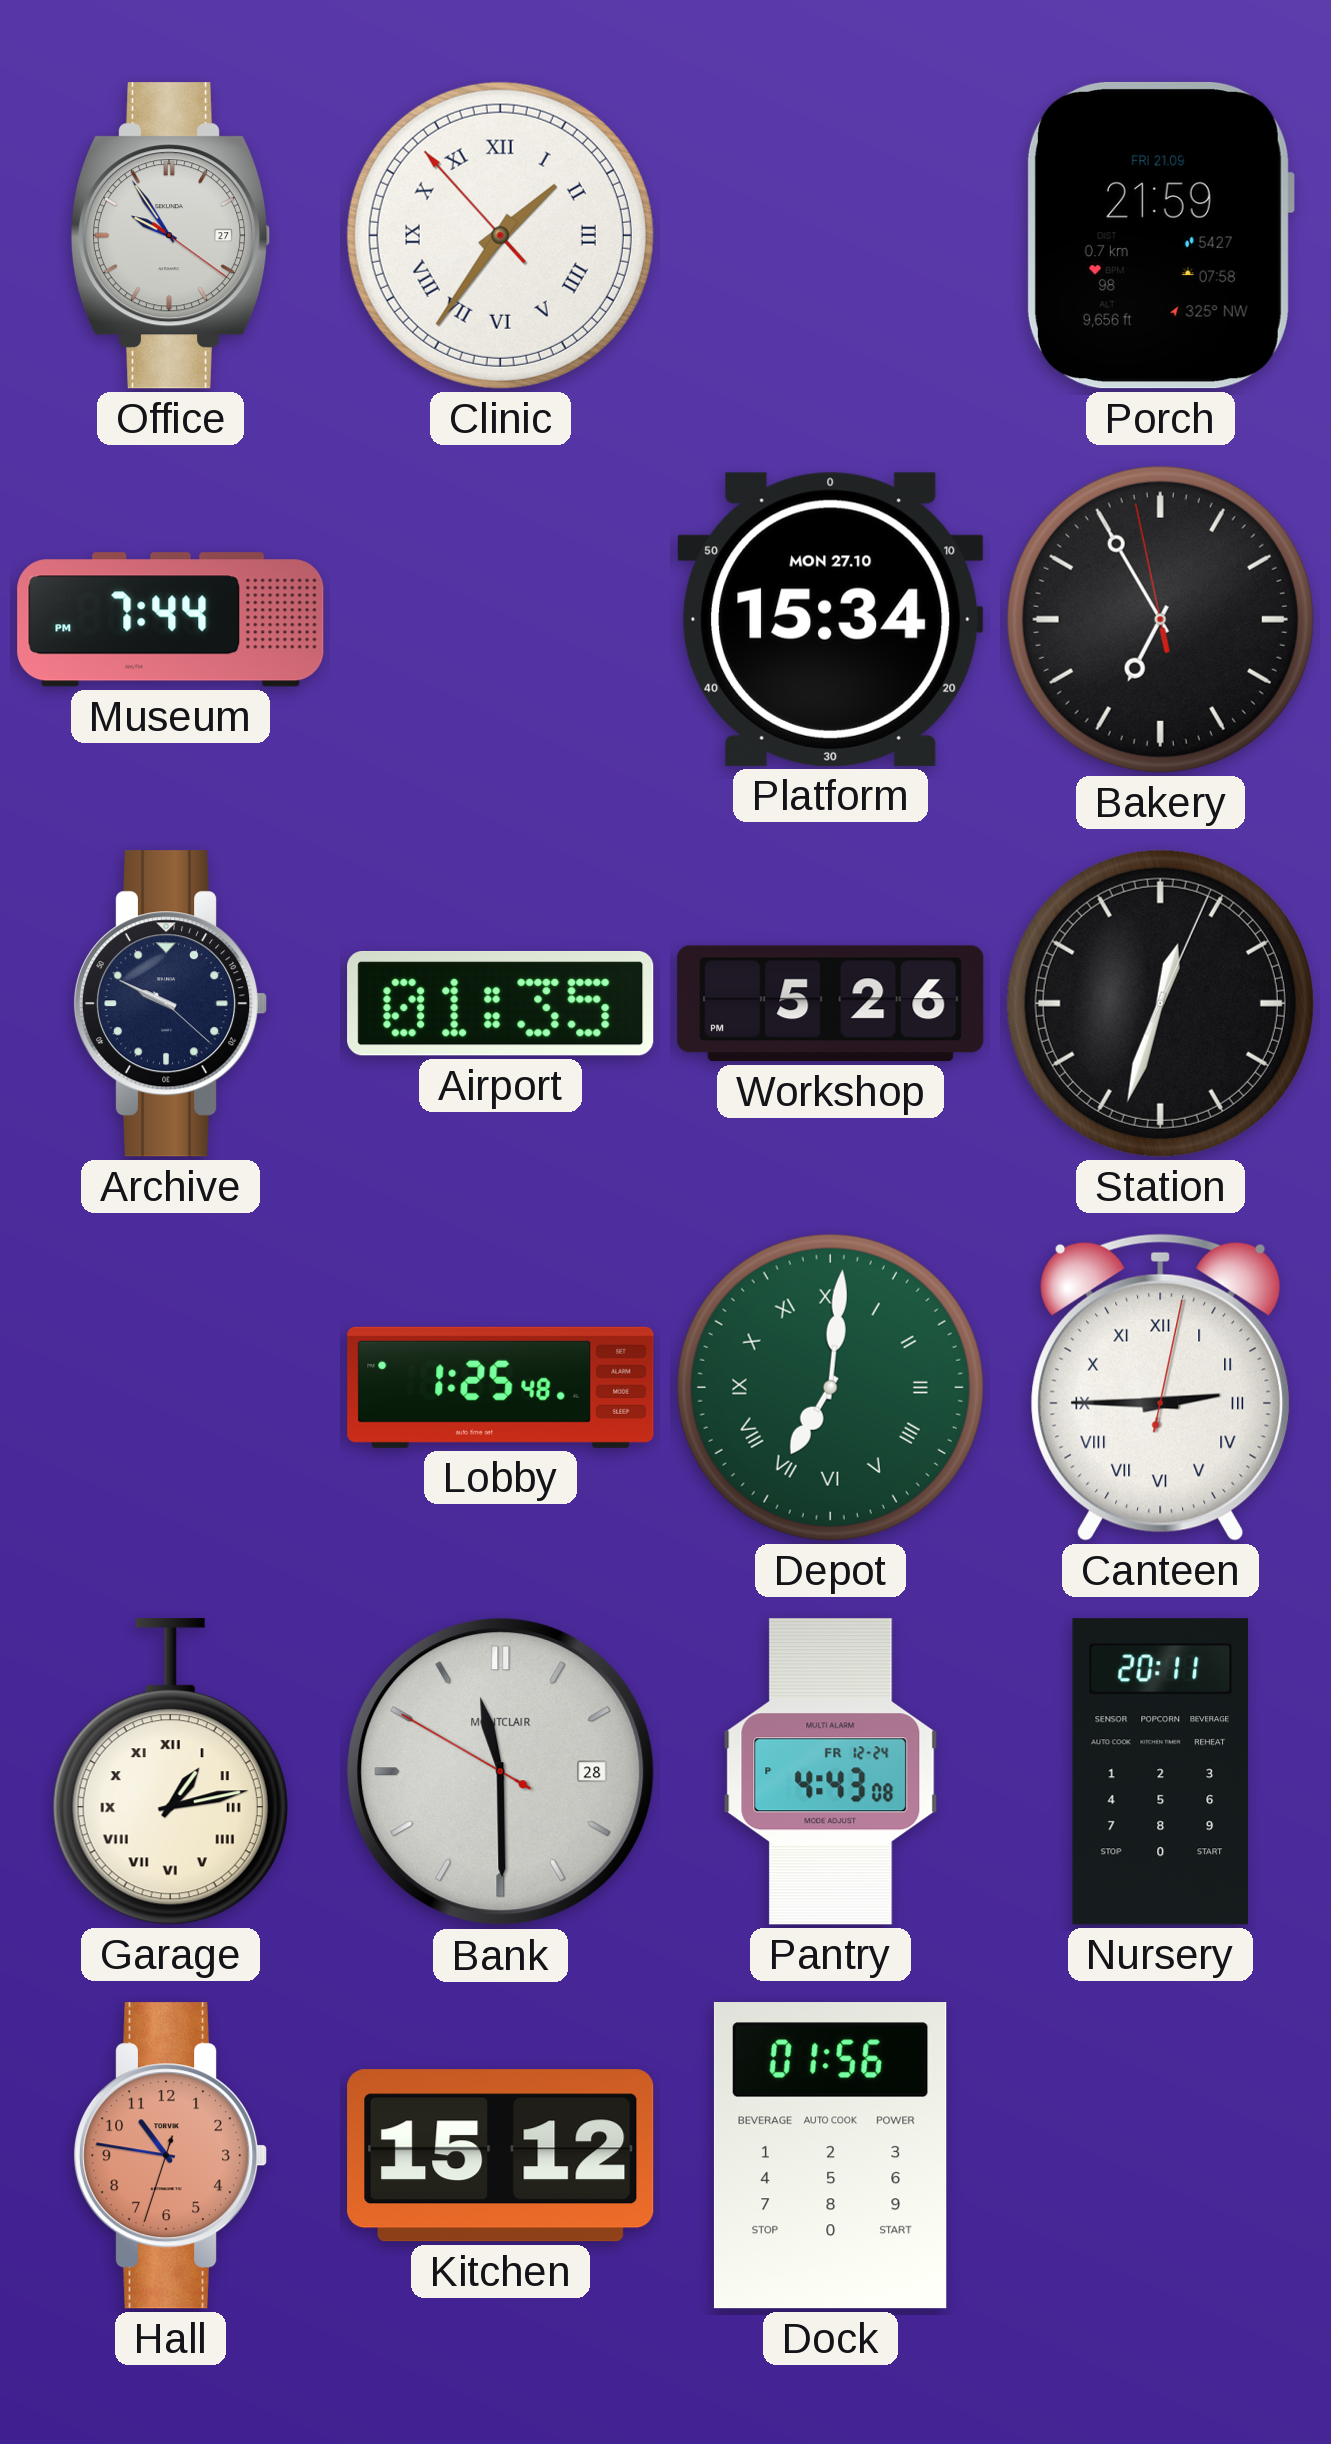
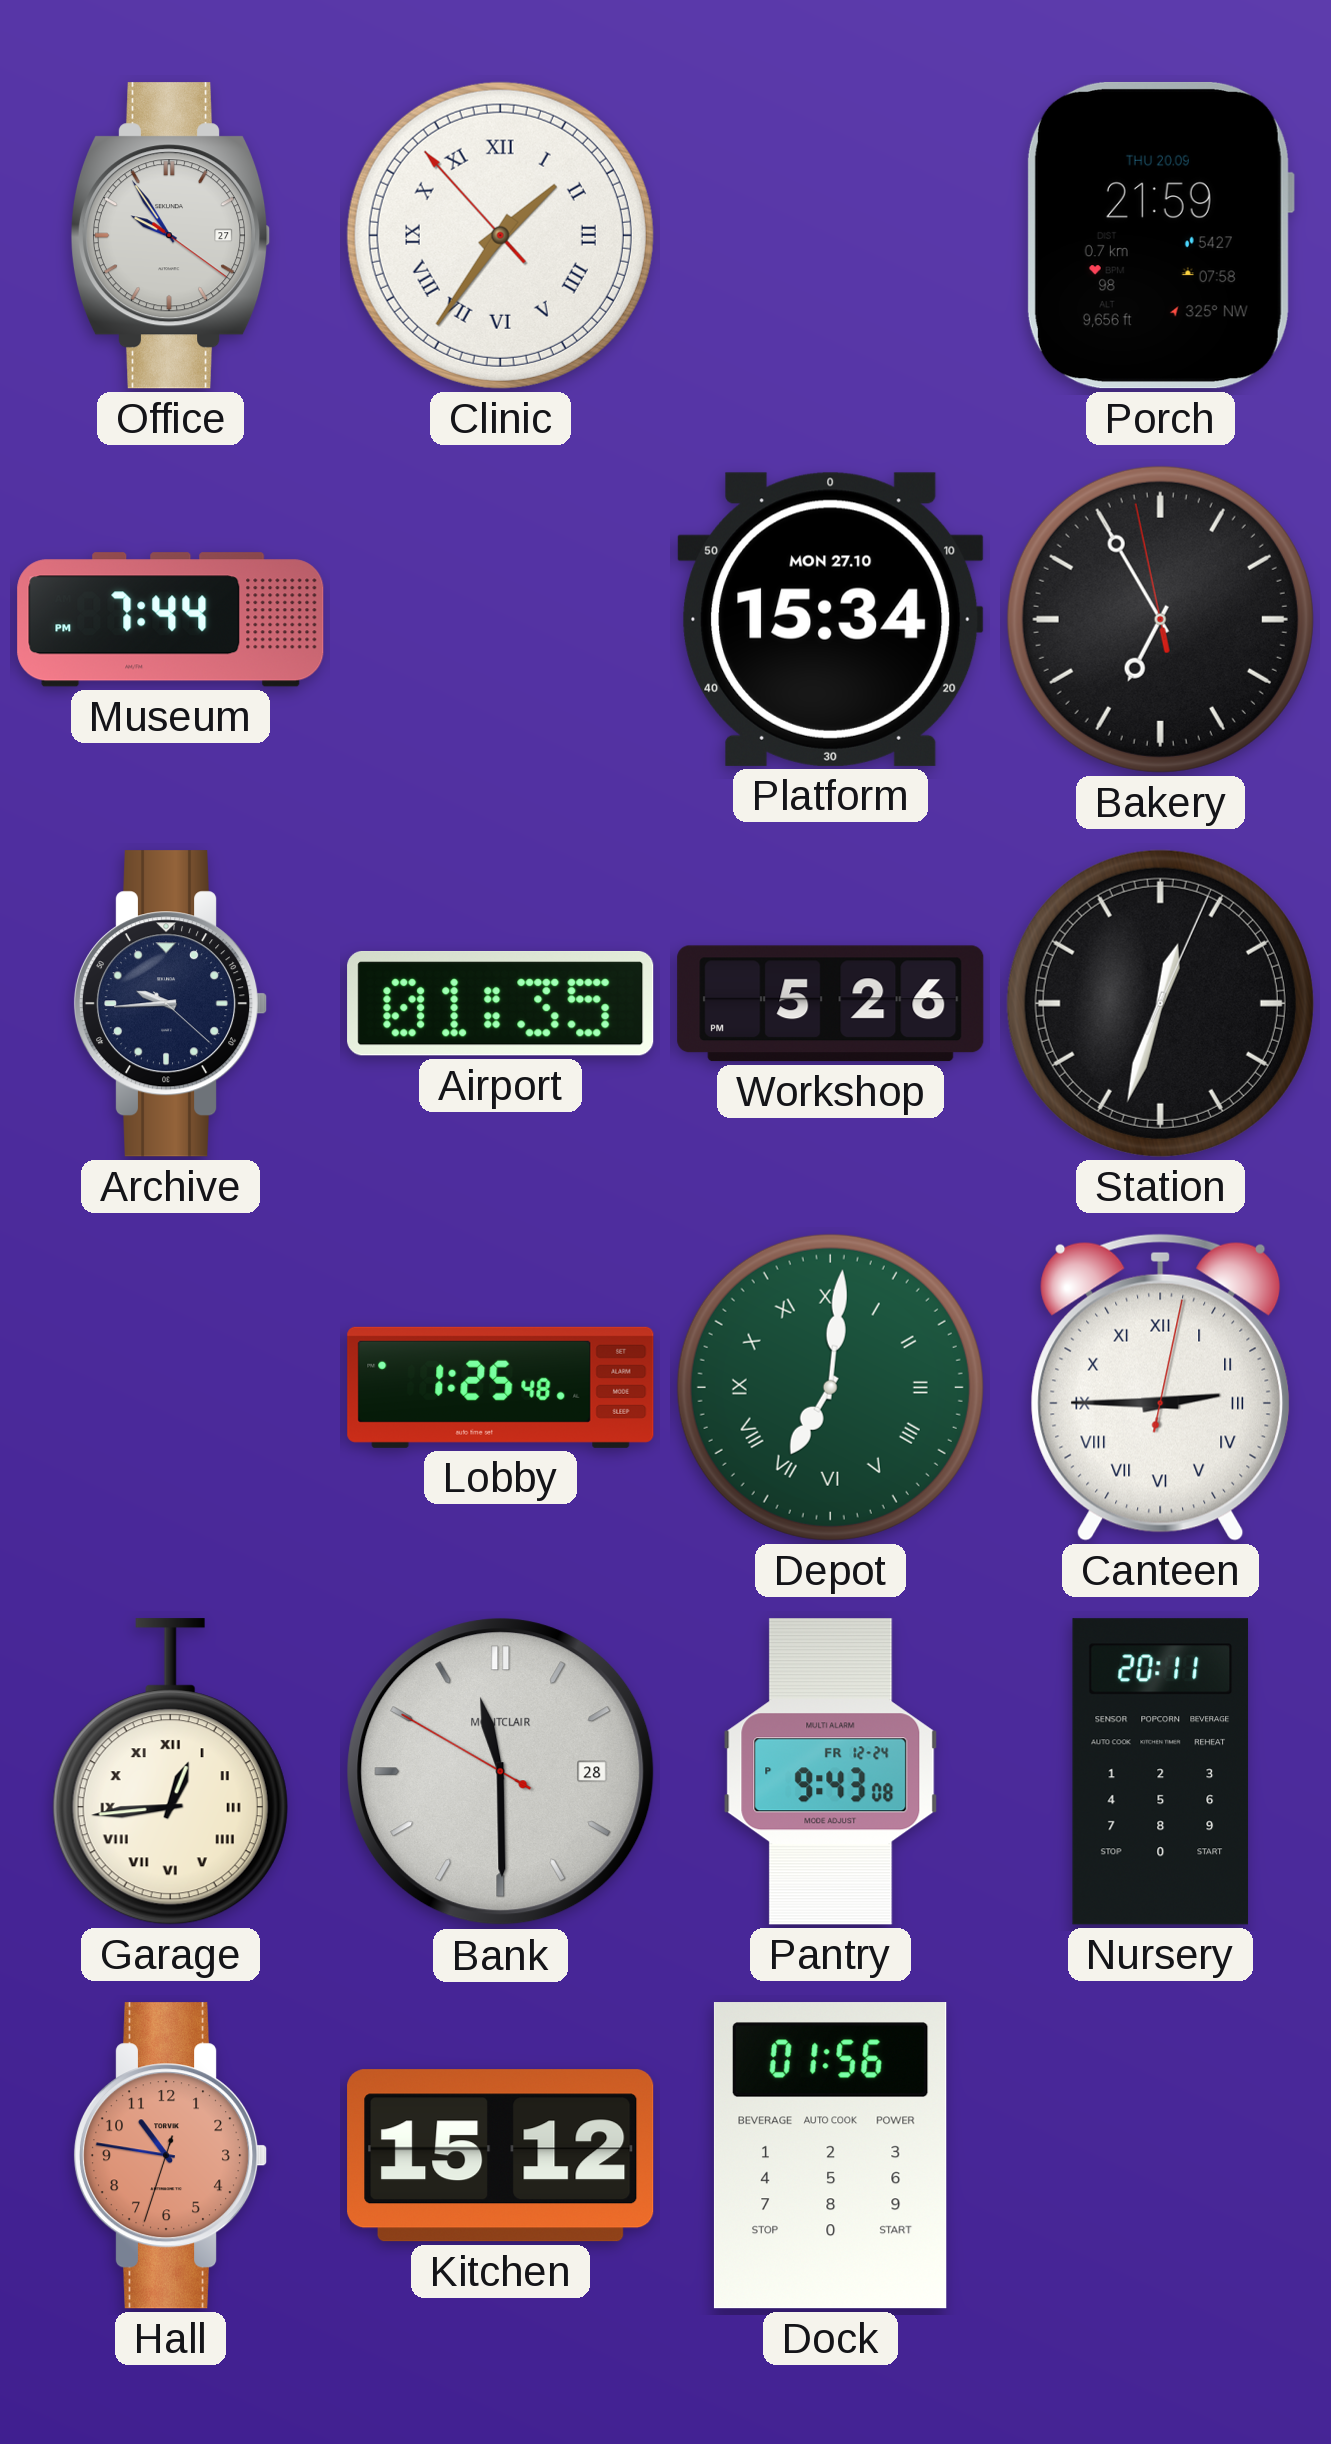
Porch date: FRI 21.09 -> THU 20.09
Archive: 9:49 -> 9:44
Garage: 1:13 -> 12:44
Pantry: 4:43 -> 9:43
